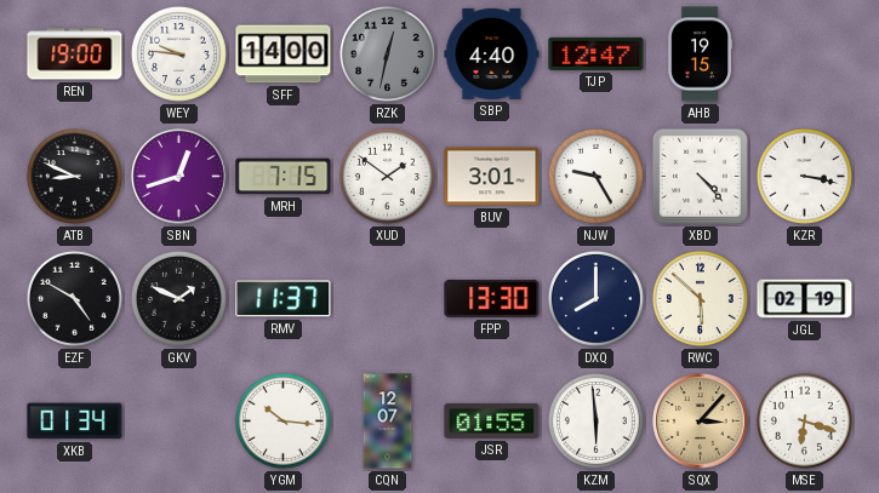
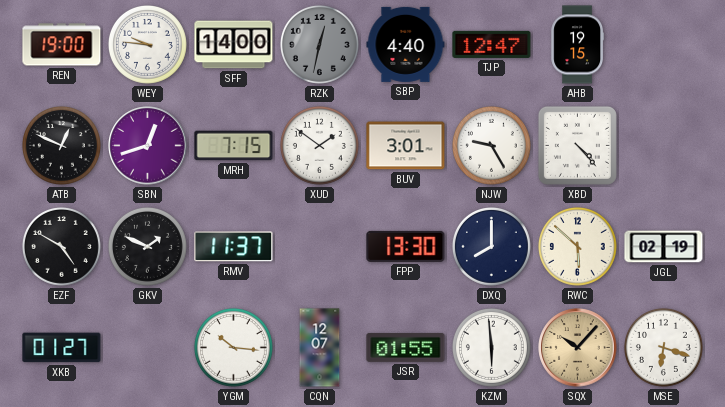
ATB: 8:49 -> 12:49
KZR: 3:17 -> none
XKB: 01:34 -> 01:27
SQX: 3:07 -> 10:07
